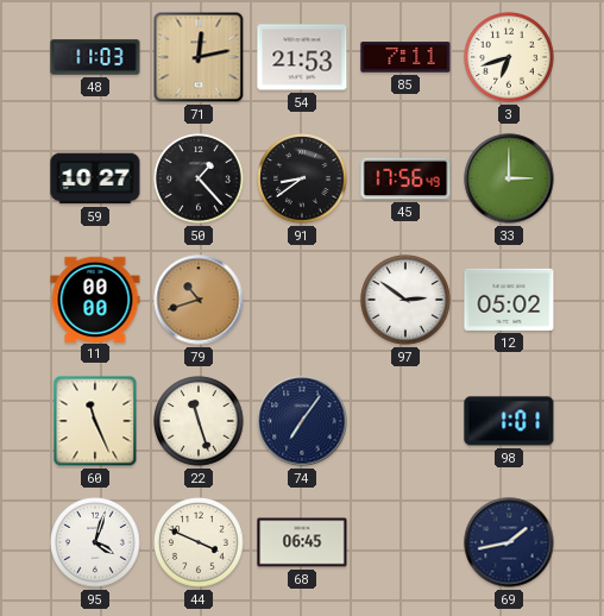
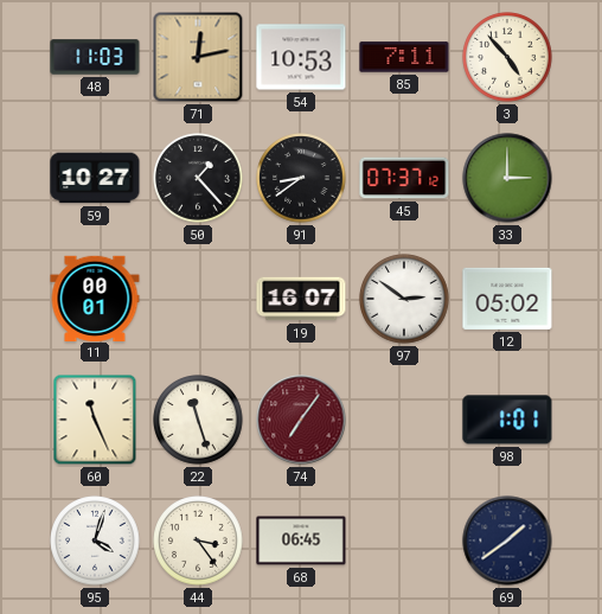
54: 21:53 -> 10:53
3: 6:42 -> 4:53
45: 17:56 -> 07:37
11: 00:00 -> 00:01
79: 10:42 -> none
19: none -> 16:07
74 dial: navy -> burgundy
44: 3:49 -> 3:24
69: 1:43 -> 1:39
